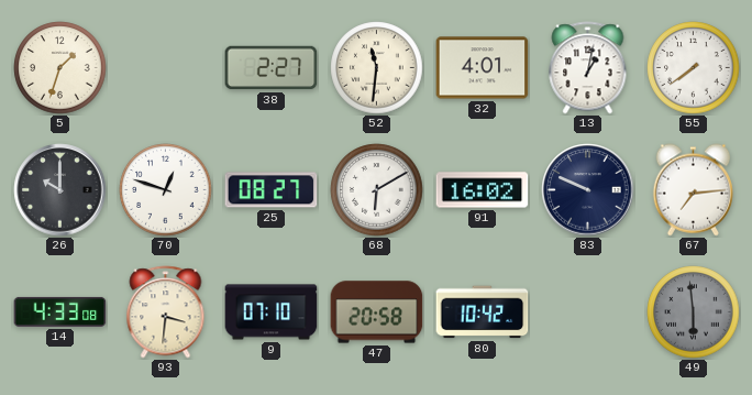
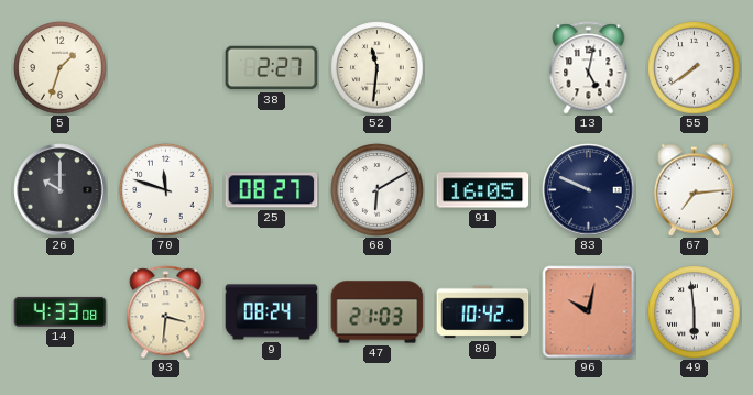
32: 4:01 -> none
13: 1:02 -> 5:02
70: 12:48 -> 11:48
91: 16:02 -> 16:05
9: 07:10 -> 08:24
47: 20:58 -> 21:03
96: none -> 10:02
49 dial: grey -> white
